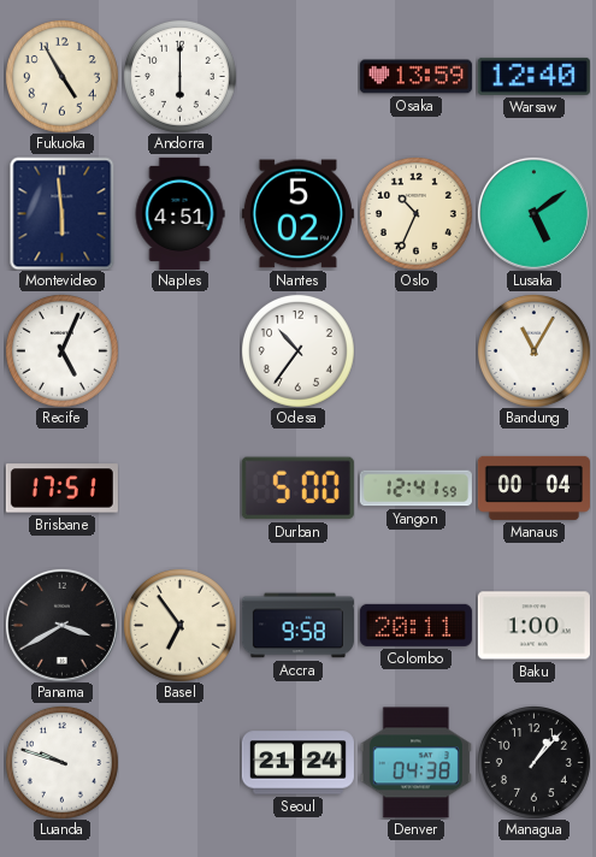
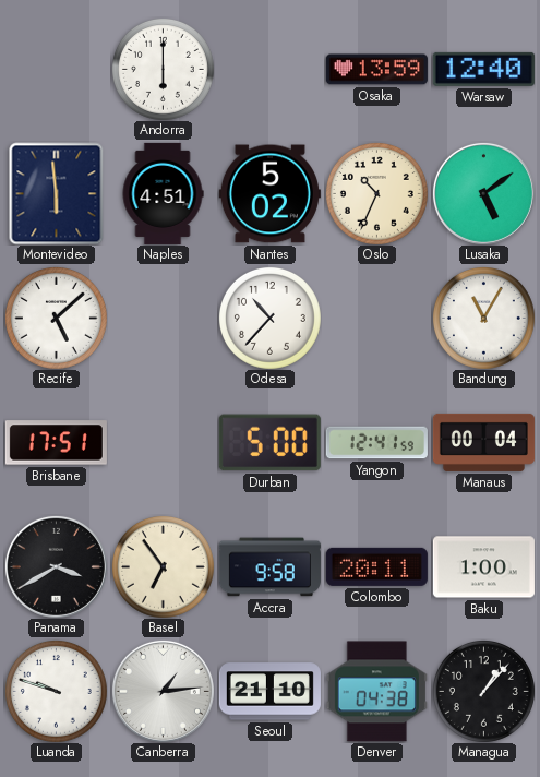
Fukuoka: 4:55 -> none
Recife: 5:04 -> 5:08
Odesa: 10:36 -> 10:37
Canberra: none -> 1:14
Seoul: 21:24 -> 21:10
